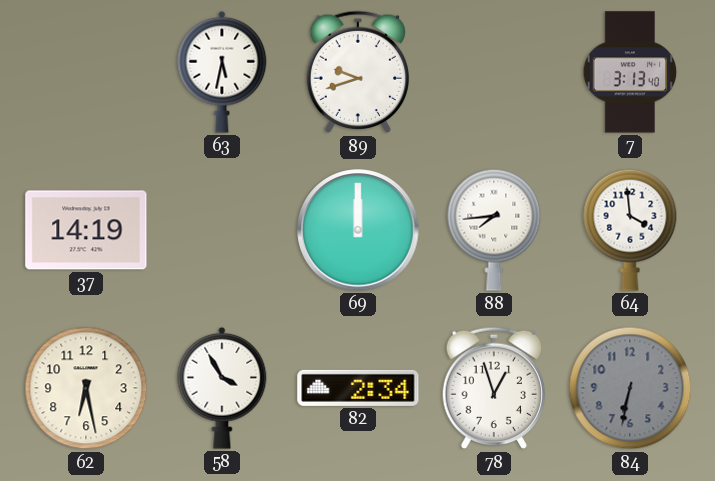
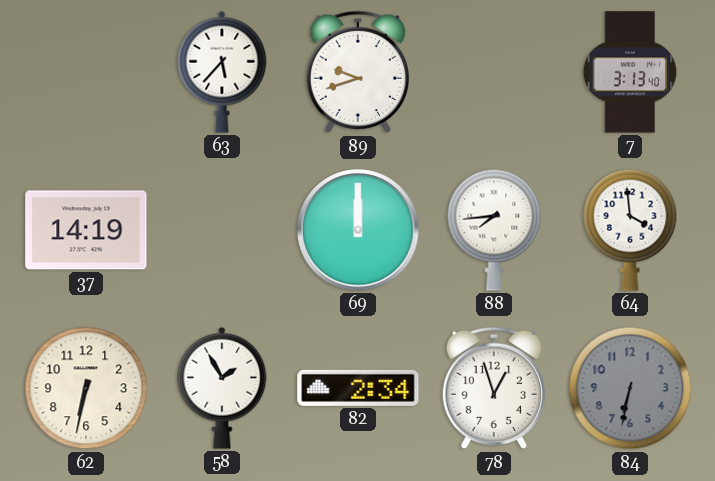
63: 5:32 -> 5:37
62: 6:28 -> 6:32
58: 3:55 -> 1:55
